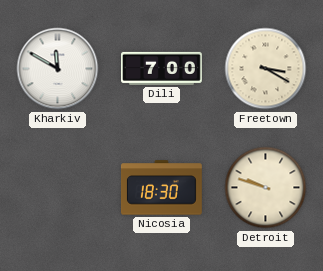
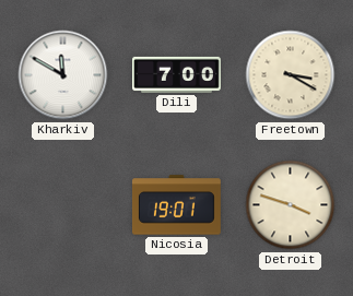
Nicosia: 18:30 -> 19:01
Detroit: 9:48 -> 3:48
